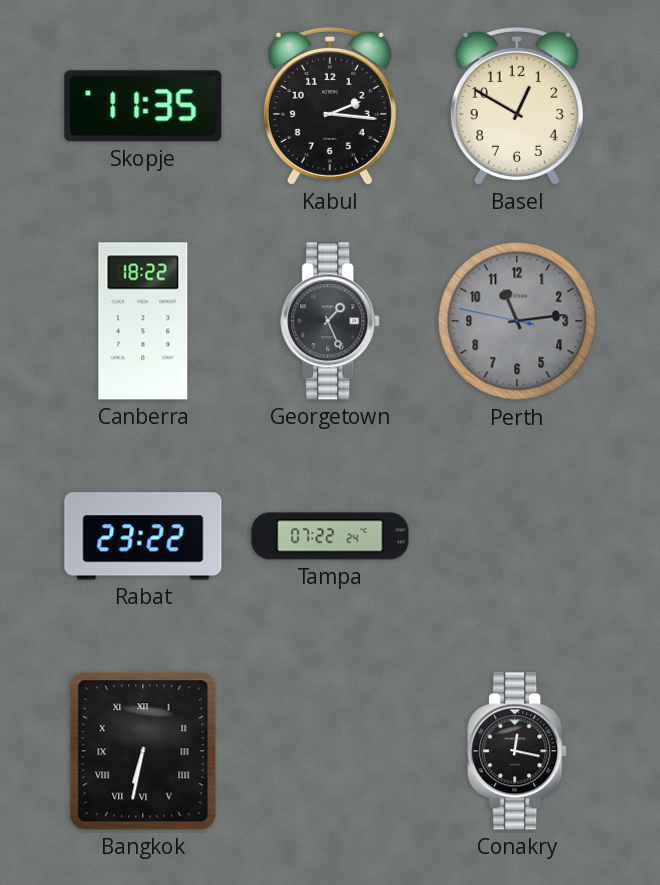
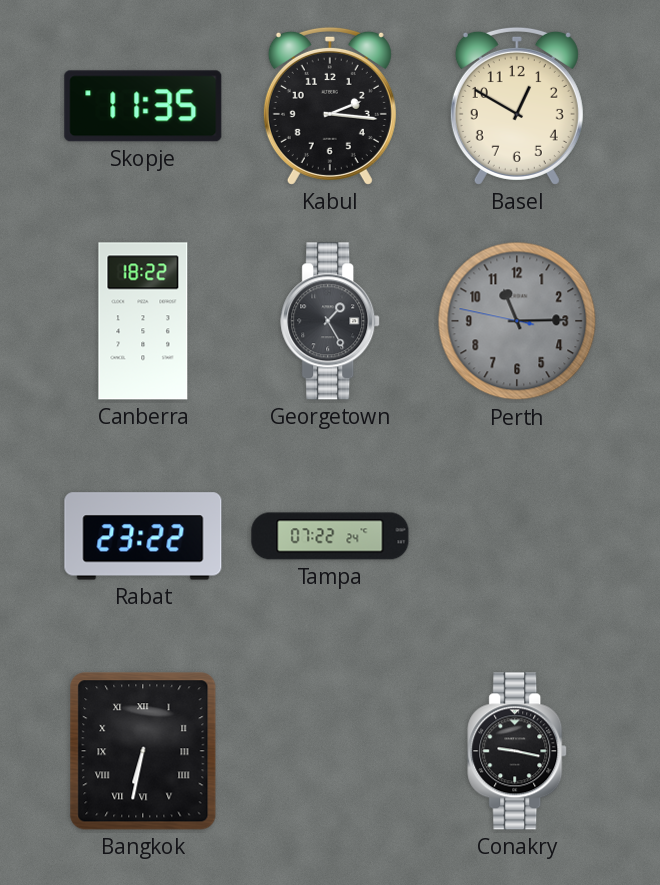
Georgetown: 1:26 -> 1:25
Perth: 11:13 -> 11:14
Conakry: 12:17 -> 9:17
